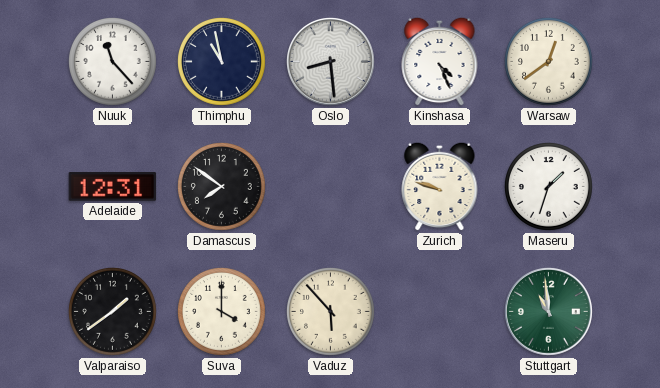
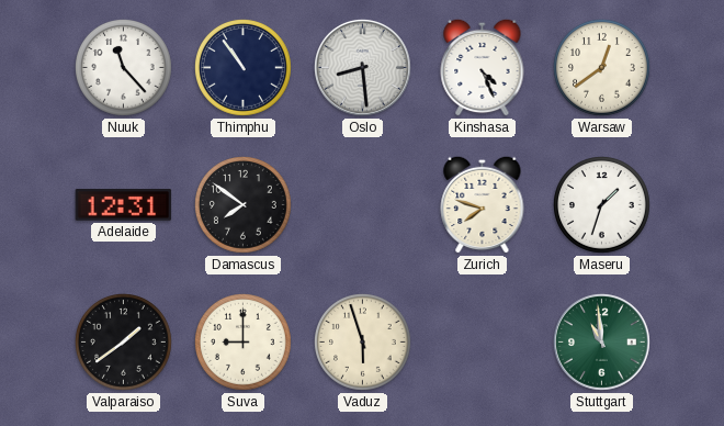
Thimphu: 10:58 -> 10:54
Zurich: 9:48 -> 7:48
Suva: 4:00 -> 9:00
Vaduz: 5:53 -> 5:57
